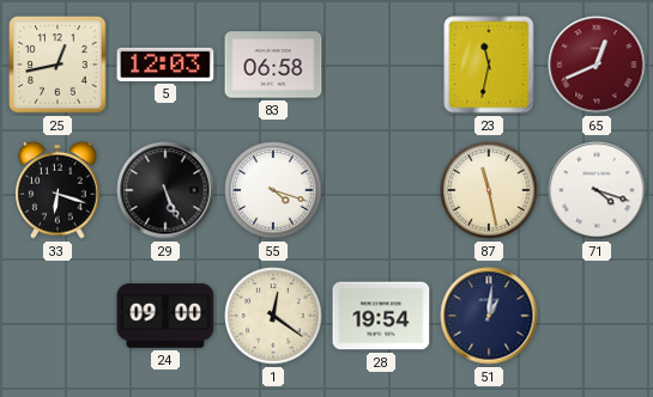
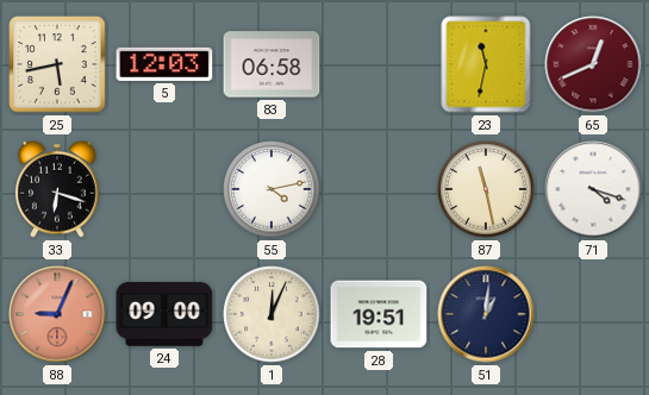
25: 12:43 -> 5:43
29: 5:26 -> none
55: 4:18 -> 4:13
88: none -> 9:04
1: 12:21 -> 12:04
28: 19:54 -> 19:51
